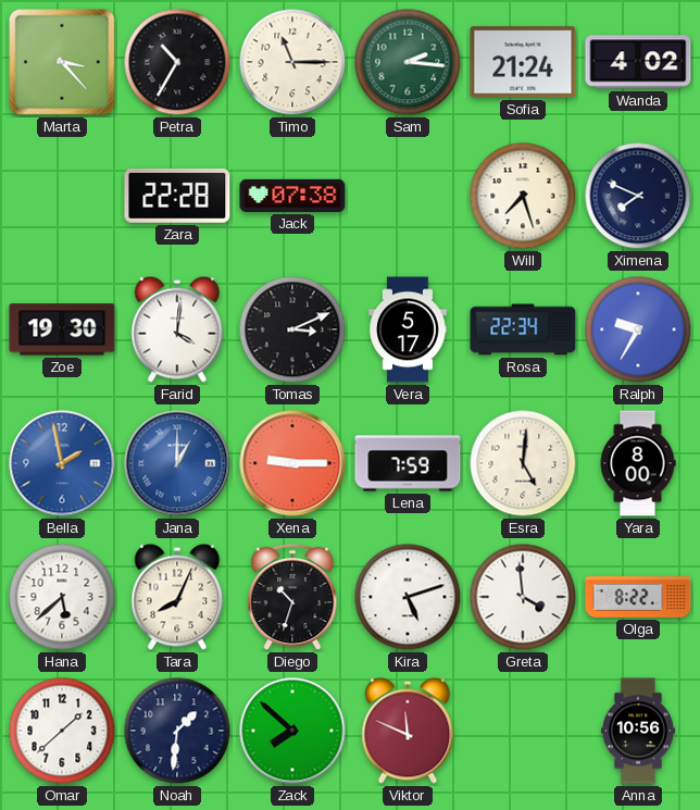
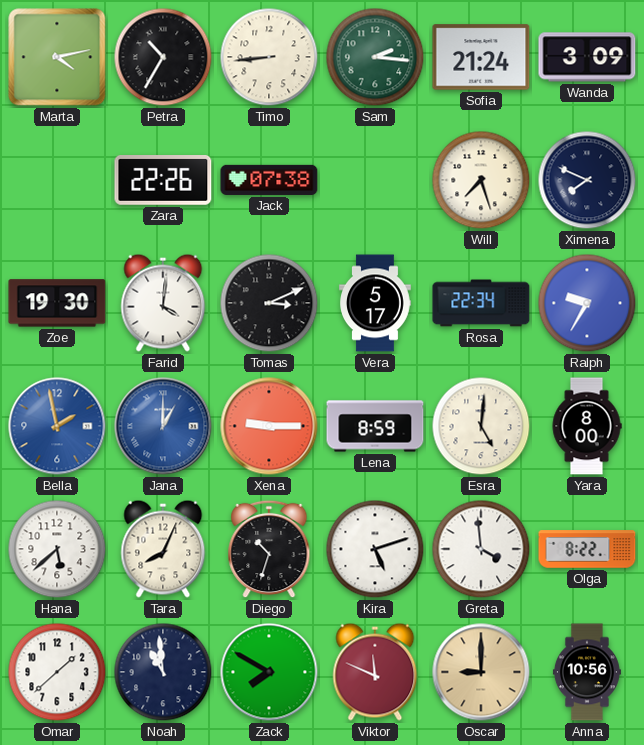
Marta: 3:23 -> 4:13
Timo: 11:15 -> 8:44
Wanda: 4:02 -> 3:09
Zara: 22:28 -> 22:26
Lena: 7:59 -> 8:59
Noah: 1:31 -> 10:59
Zack: 7:52 -> 7:50
Oscar: none -> 9:00
